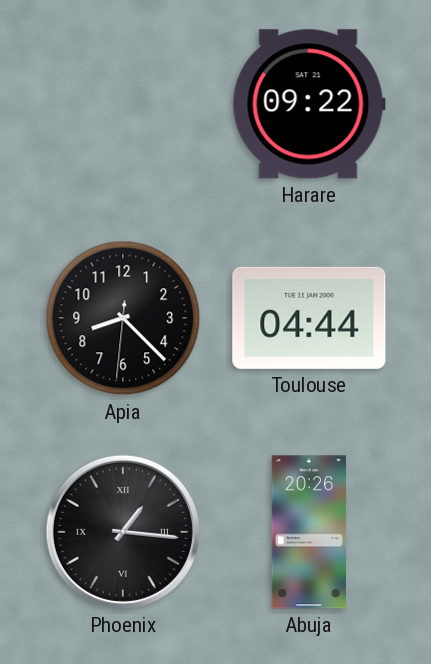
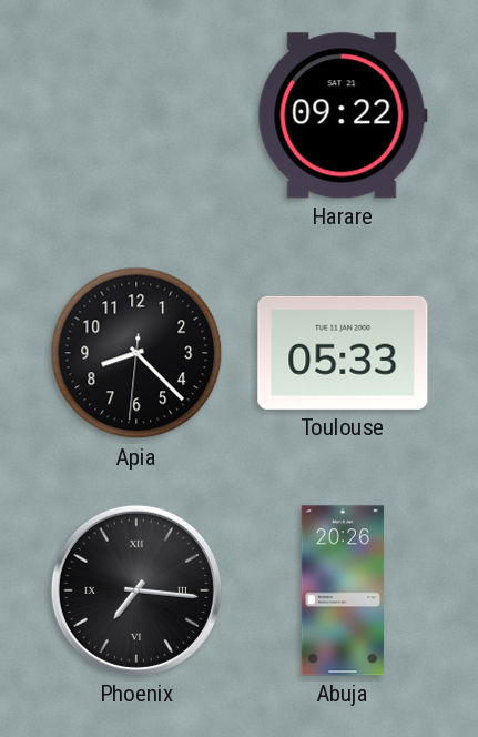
Toulouse: 04:44 -> 05:33
Phoenix: 1:16 -> 7:16
